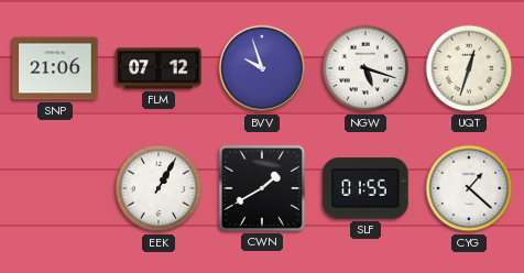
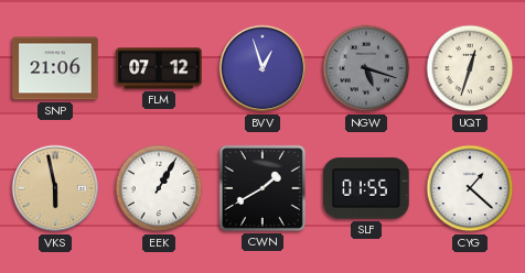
BVV: 9:57 -> 12:57
NGW dial: white -> grey
VKS: none -> 5:58
